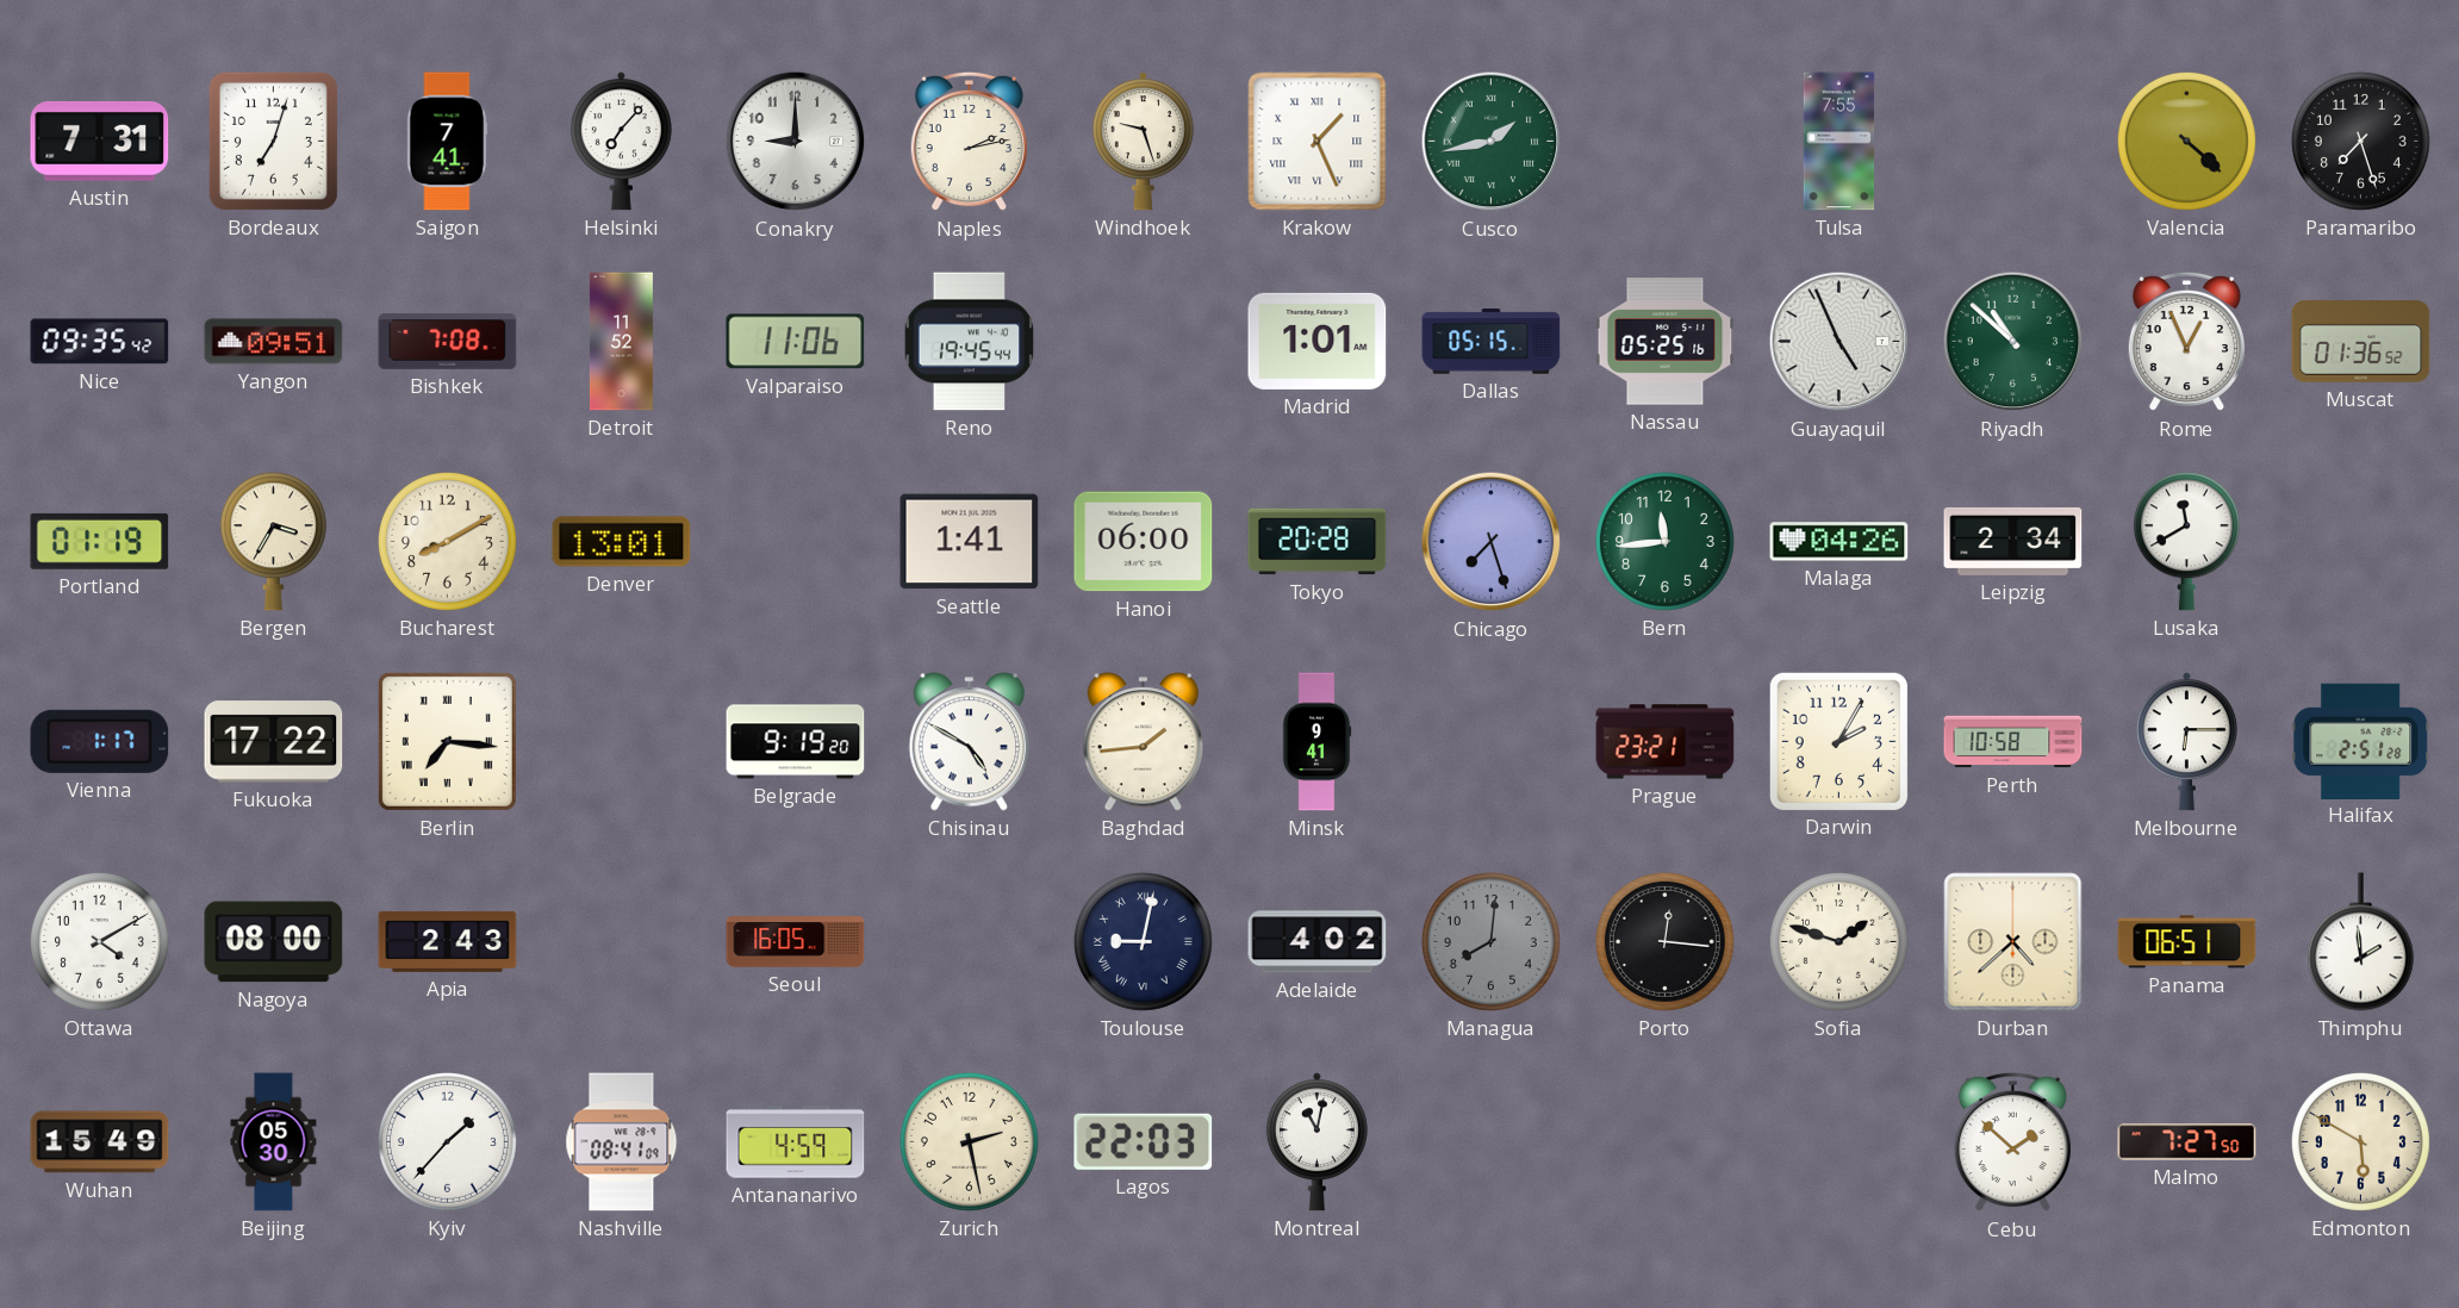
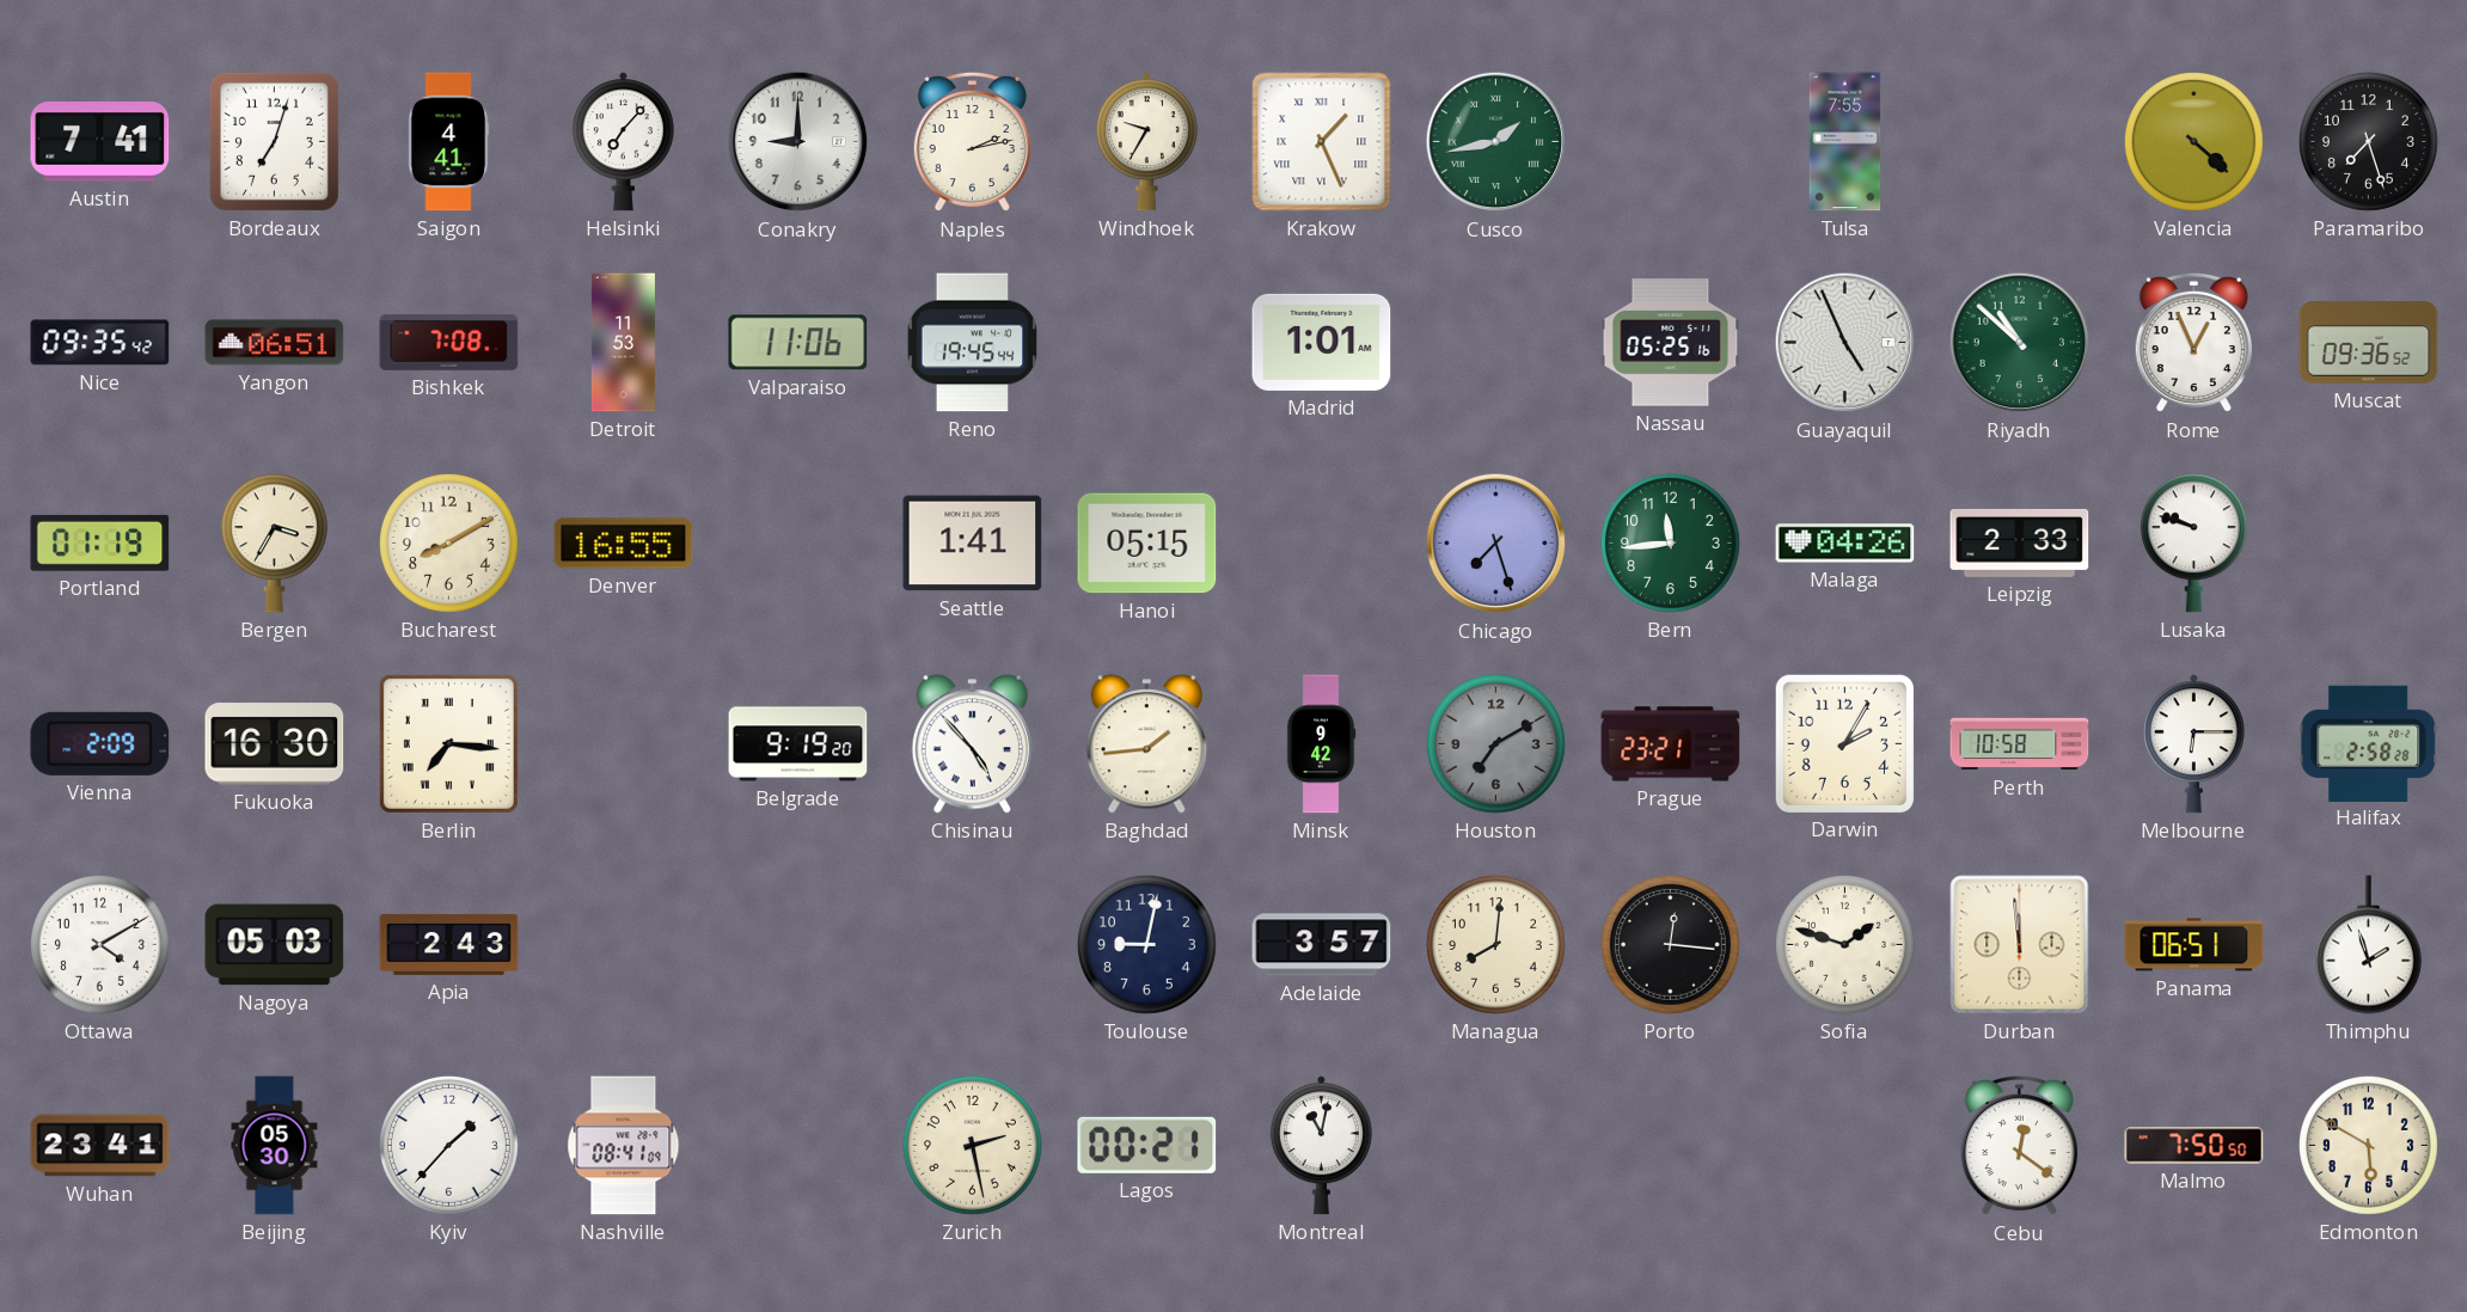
Austin: 7:31 -> 7:41
Saigon: 7:41 -> 4:41
Windhoek: 9:27 -> 9:35
Yangon: 09:51 -> 06:51
Detroit: 11:52 -> 11:53
Dallas: 05:15 -> none
Muscat: 01:36 -> 09:36
Denver: 13:01 -> 16:55
Hanoi: 06:00 -> 05:15
Tokyo: 20:28 -> none
Leipzig: 2:34 -> 2:33
Lusaka: 11:40 -> 9:48
Vienna: 1:17 -> 2:09
Fukuoka: 17:22 -> 16:30
Chisinau: 4:50 -> 4:53
Minsk: 9:41 -> 9:42
Houston: none -> 7:10
Halifax: 2:51 -> 2:58
Nagoya: 08:00 -> 05:03
Seoul: 16:05 -> none
Toulouse numerals: Roman -> Arabic
Adelaide: 4:02 -> 3:57
Managua dial: grey -> cream
Durban: 4:38 -> 11:59
Thimphu: 1:59 -> 1:57
Wuhan: 15:49 -> 23:41
Antananarivo: 4:59 -> none
Lagos: 22:03 -> 00:21
Cebu: 1:52 -> 12:21
Malmo: 7:27 -> 7:50
